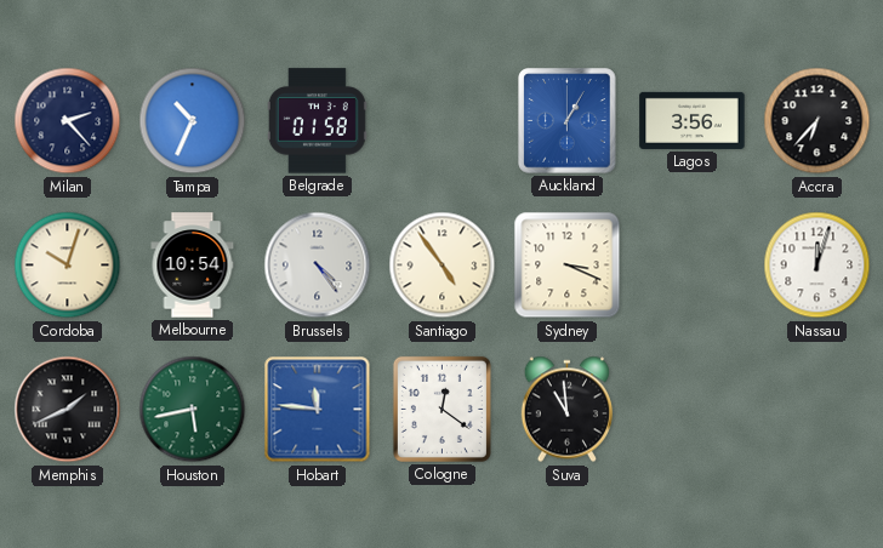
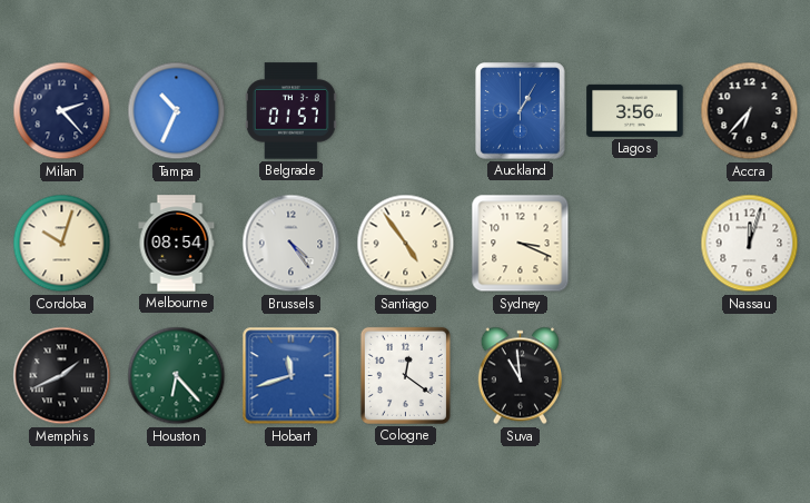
Belgrade: 01:58 -> 01:57
Melbourne: 10:54 -> 08:54
Houston: 5:43 -> 6:23
Hobart: 11:46 -> 11:42
